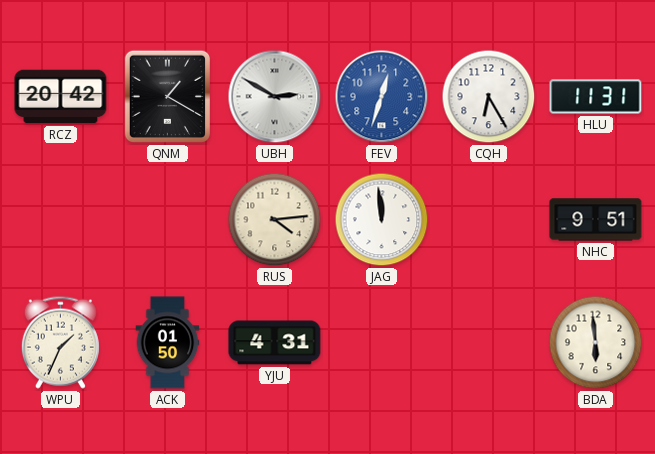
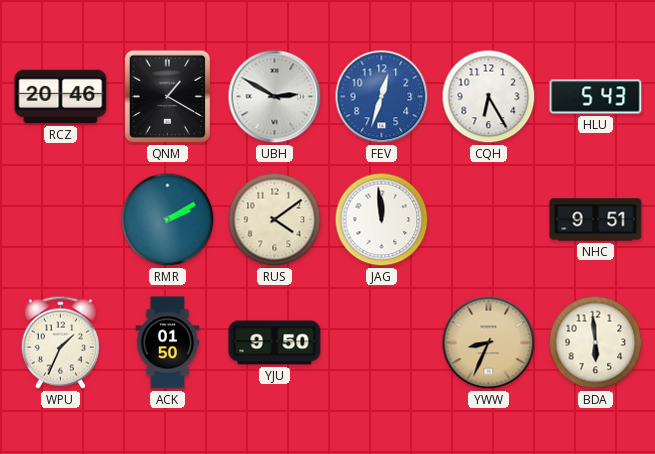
RCZ: 20:42 -> 20:46
HLU: 11:31 -> 5:43
RMR: none -> 2:10
RUS: 4:14 -> 4:09
YJU: 4:31 -> 9:50
YWW: none -> 8:34
